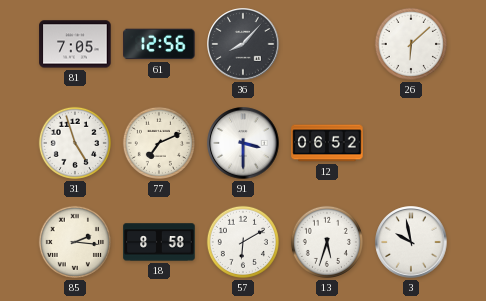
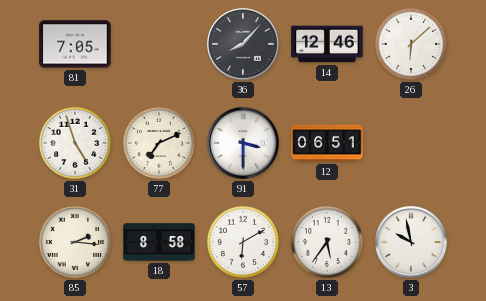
61: 12:56 -> none
14: none -> 12:46
12: 06:52 -> 06:51
13: 5:33 -> 5:36
